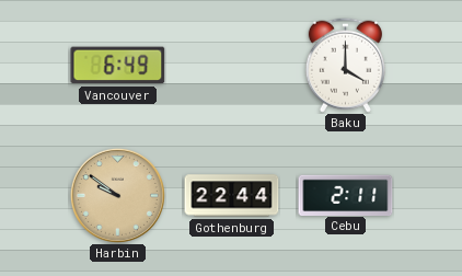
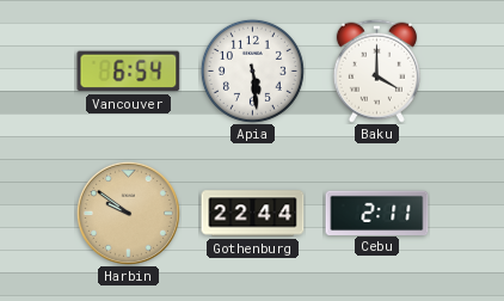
Vancouver: 6:49 -> 6:54
Apia: none -> 5:29
